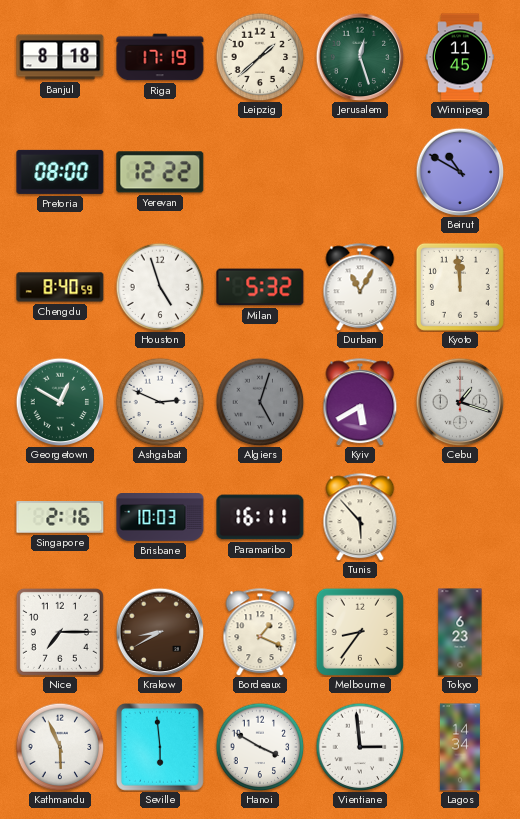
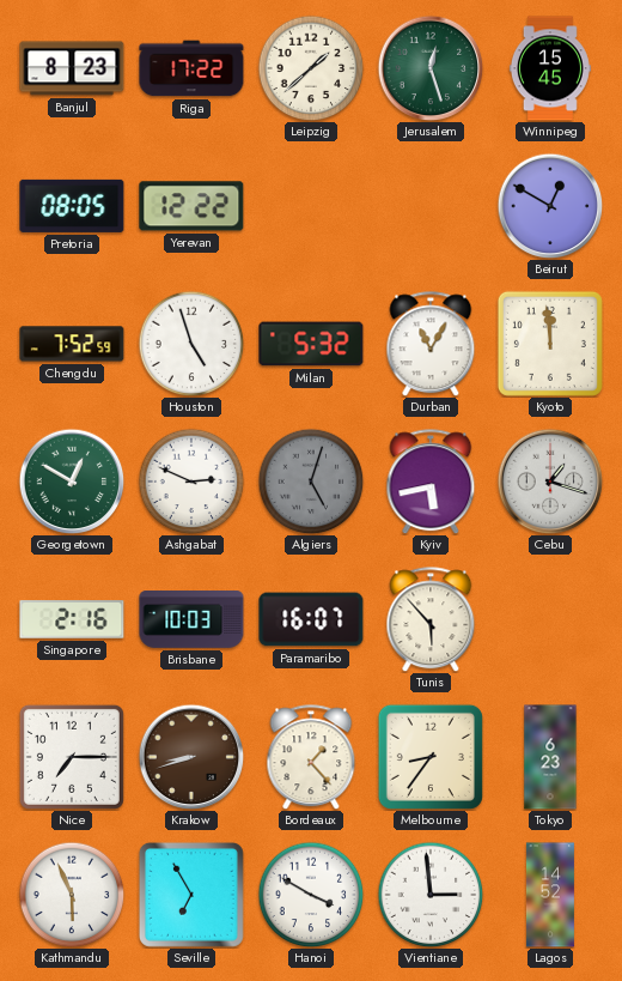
Banjul: 8:18 -> 8:23
Riga: 17:19 -> 17:22
Winnipeg: 11:45 -> 15:45
Pretoria: 08:00 -> 08:05
Beirut: 10:50 -> 12:50
Chengdu: 8:40 -> 7:52
Kyiv: 5:40 -> 5:43
Paramaribo: 16:11 -> 16:07
Krakow: 8:40 -> 8:42
Bordeaux: 1:19 -> 1:23
Seville: 5:59 -> 6:55
Lagos: 14:34 -> 14:52
